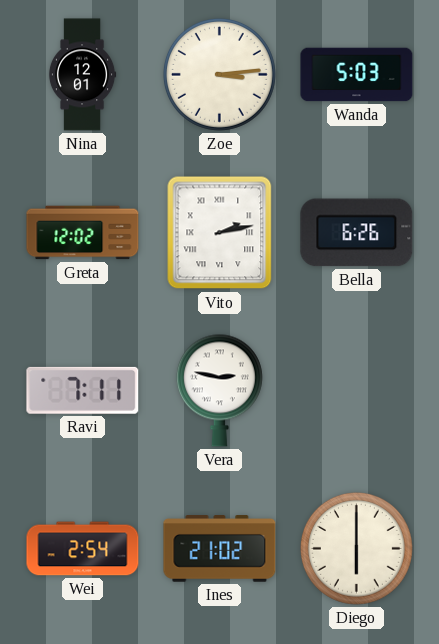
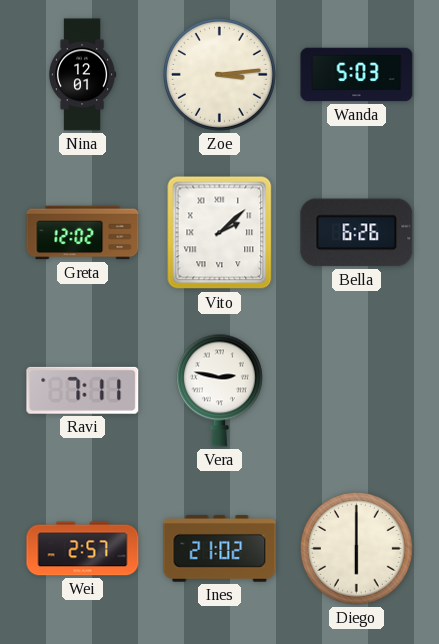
Vito: 2:13 -> 2:08
Wei: 2:54 -> 2:57
